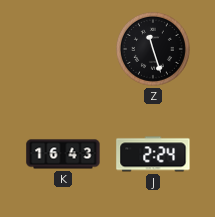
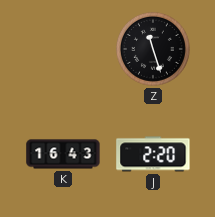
J: 2:24 -> 2:20
